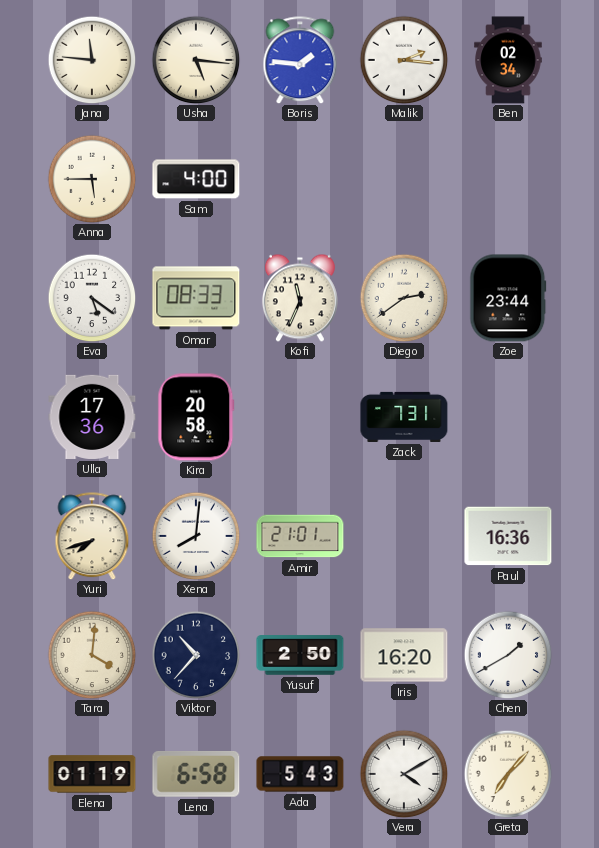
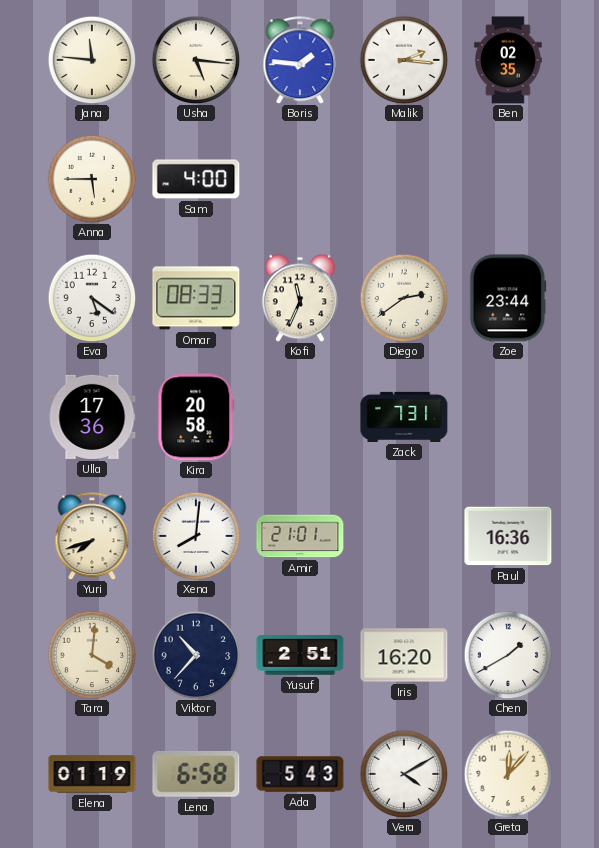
Ben: 02:34 -> 02:35
Yusuf: 2:50 -> 2:51
Greta: 7:07 -> 12:07
